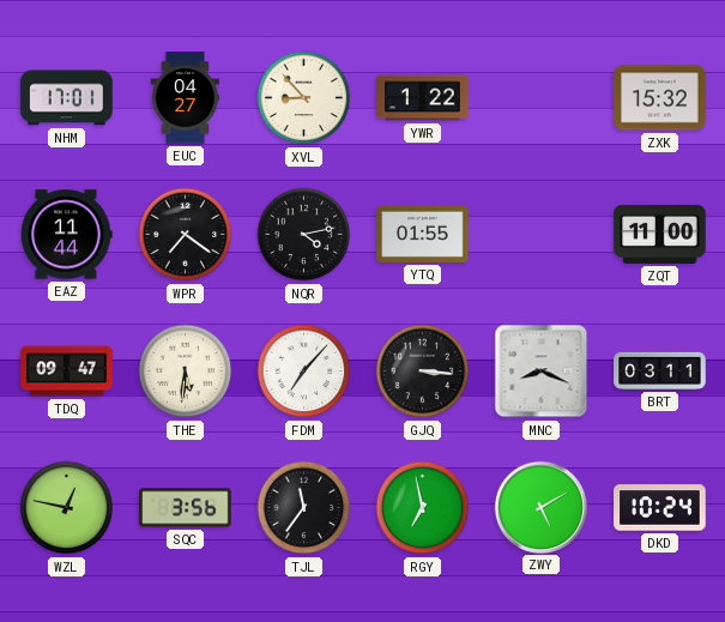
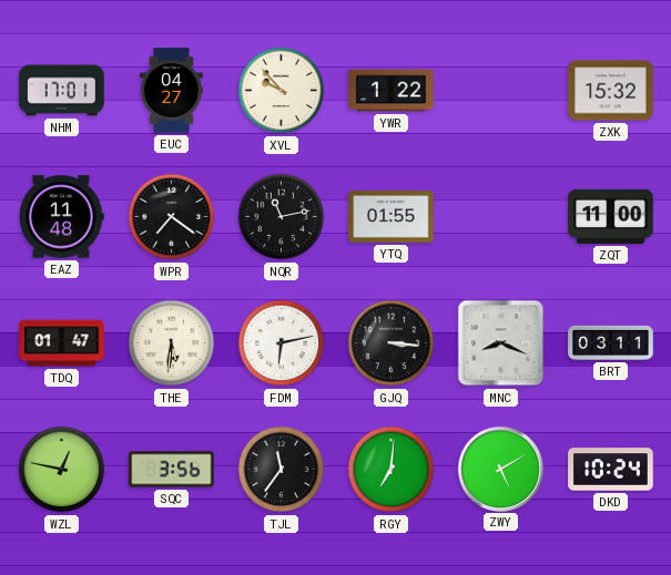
XVL: 8:53 -> 9:53
EAZ: 11:44 -> 11:48
NQR: 4:13 -> 11:13
TDQ: 09:47 -> 01:47
FDM: 7:07 -> 6:13
RGY: 6:58 -> 7:01
